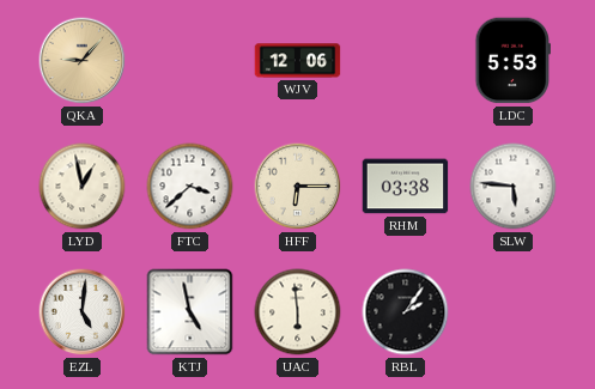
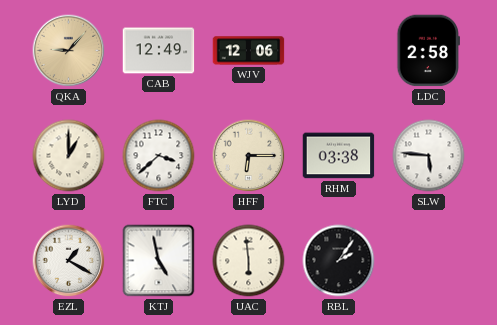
CAB: none -> 12:49
LDC: 5:53 -> 2:58
LYD: 12:58 -> 1:00
EZL: 5:01 -> 1:20
